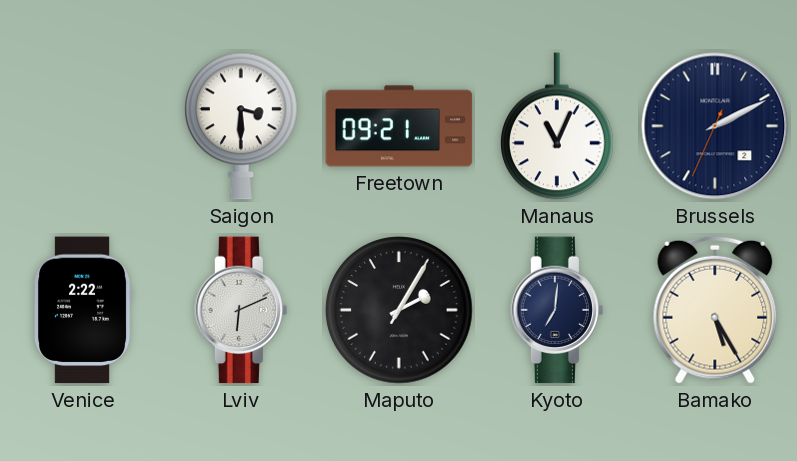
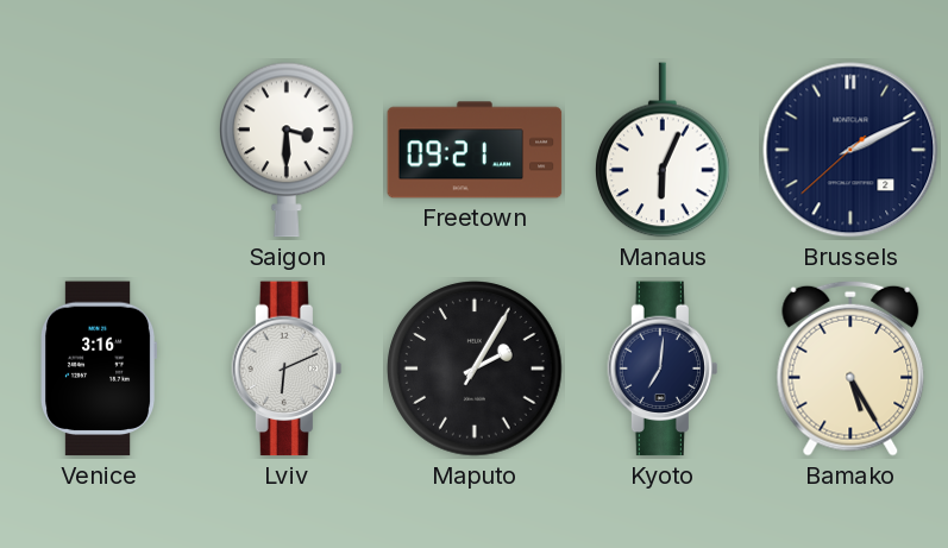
Manaus: 11:04 -> 6:04
Brussels: 2:10:34 -> 2:10:38
Venice: 2:22 -> 3:16
